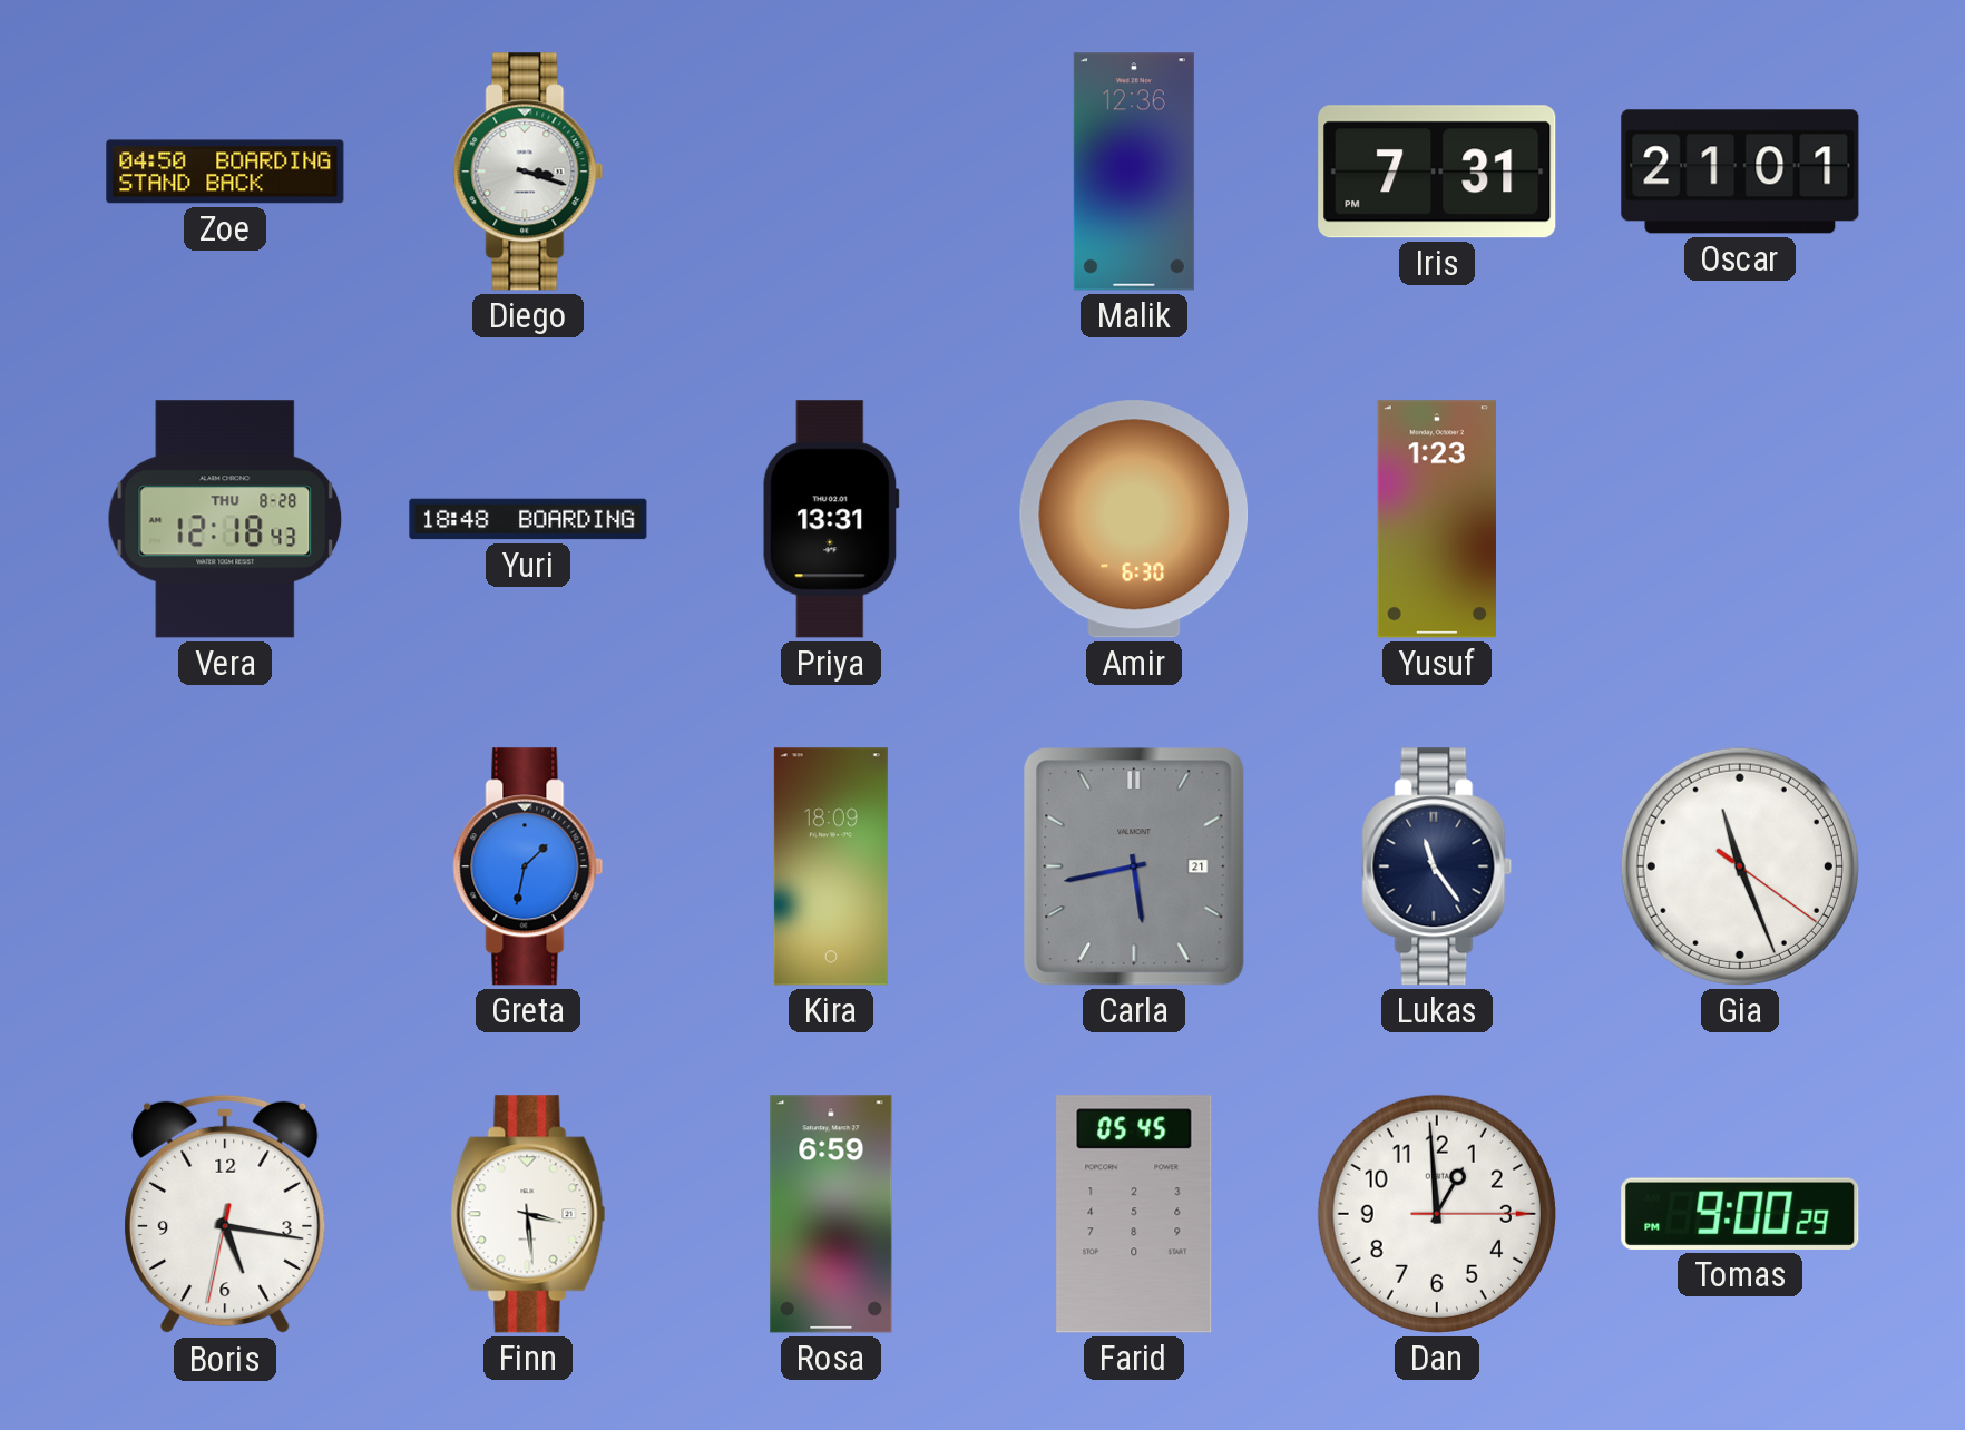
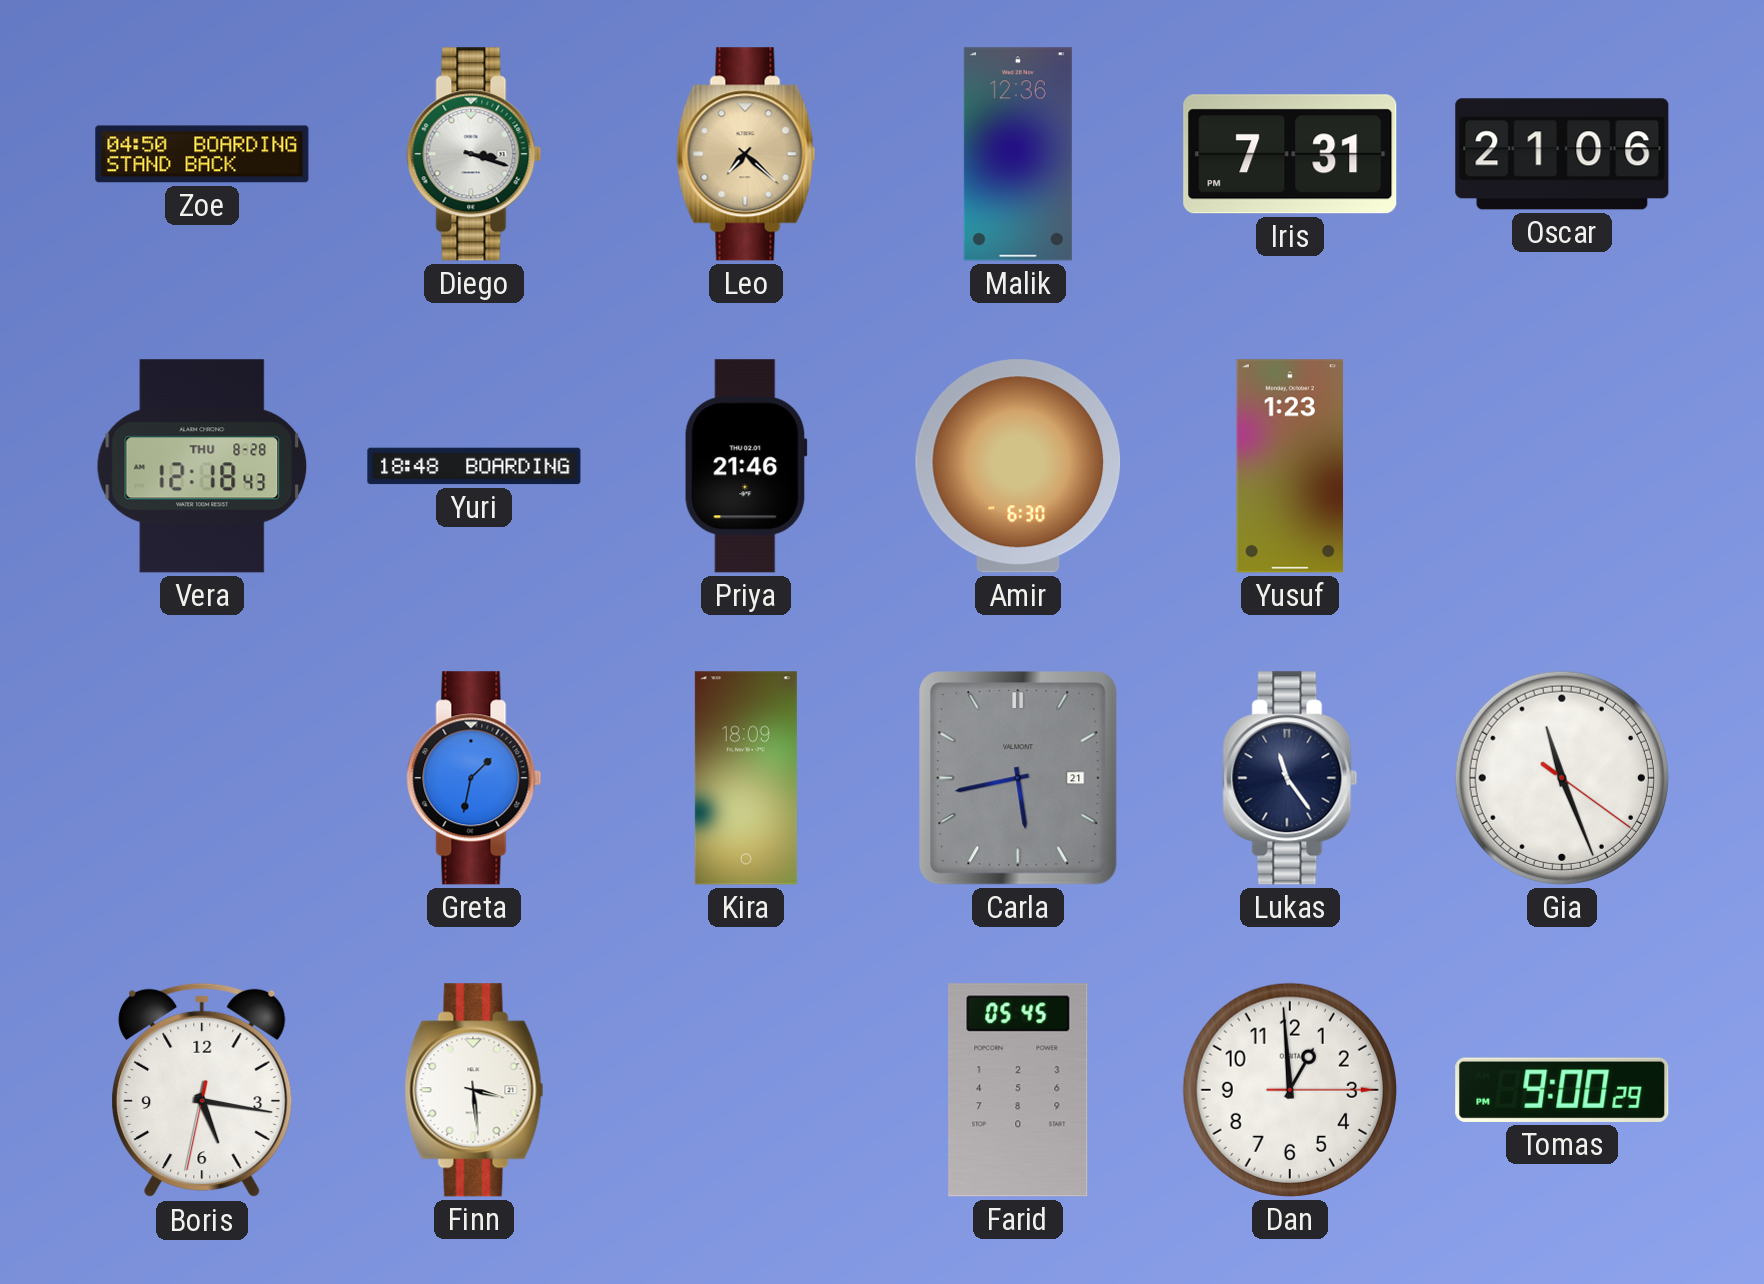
Leo: none -> 7:22
Oscar: 21:01 -> 21:06
Priya: 13:31 -> 21:46
Rosa: 6:59 -> none
